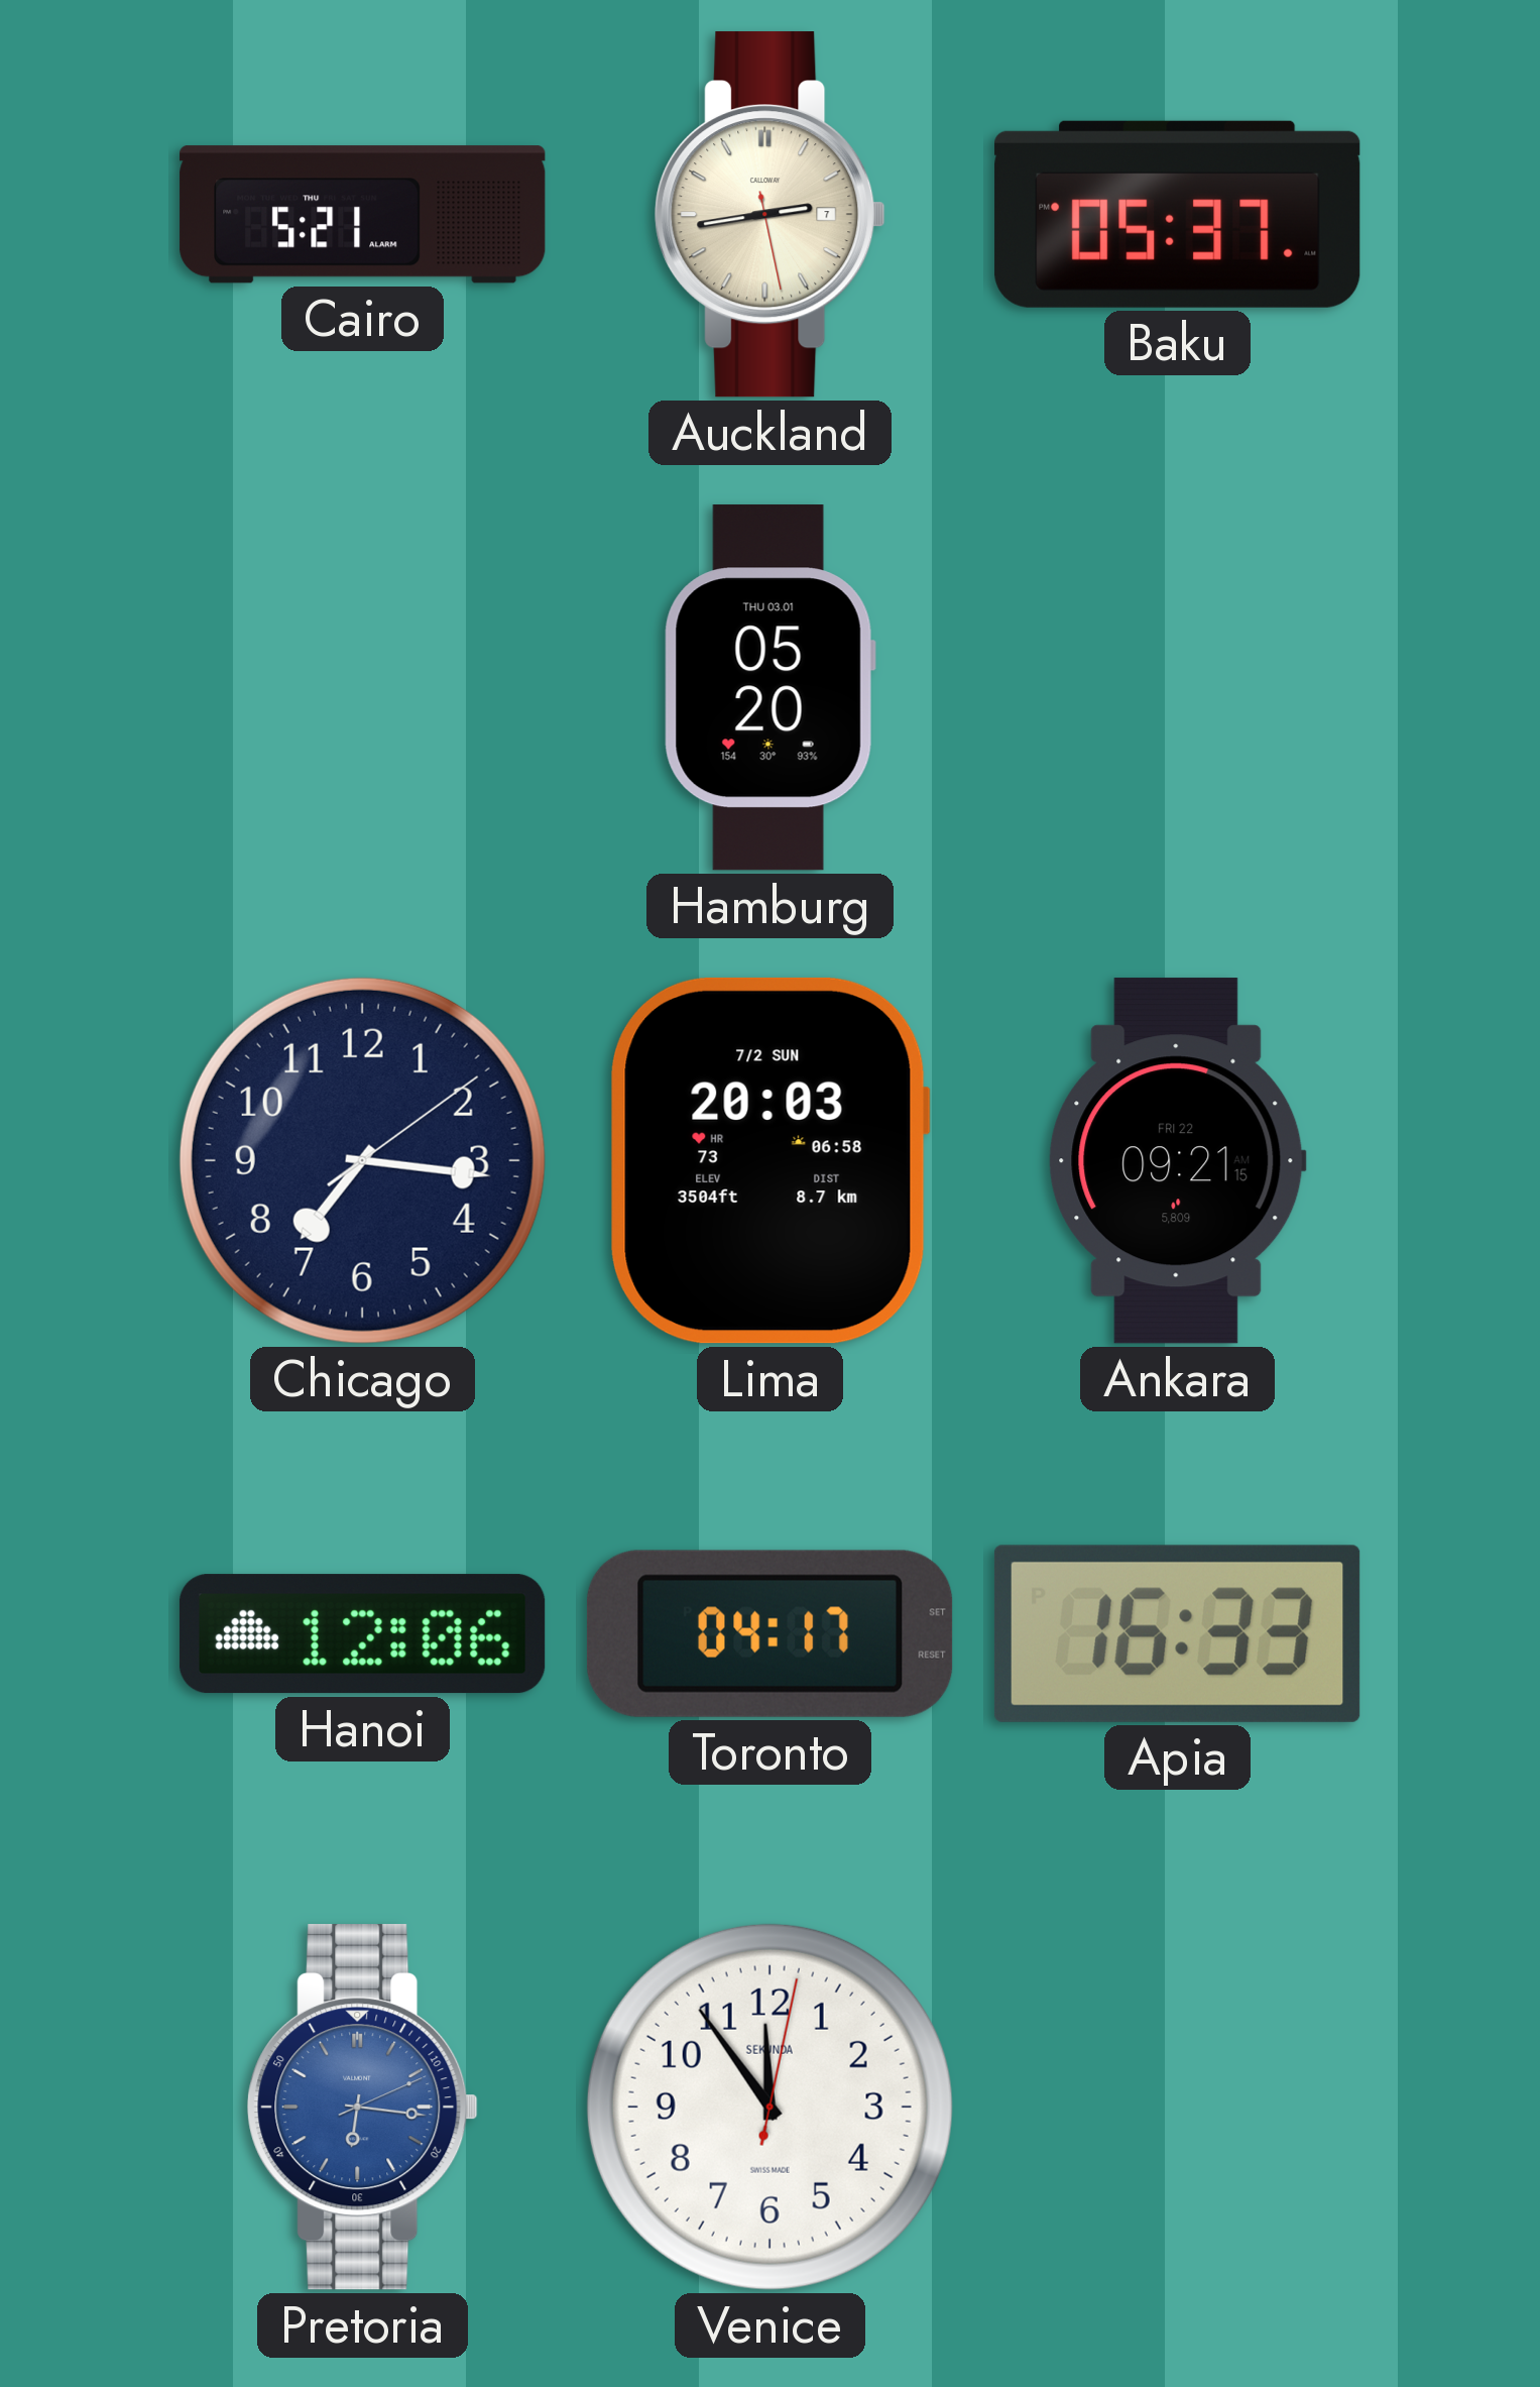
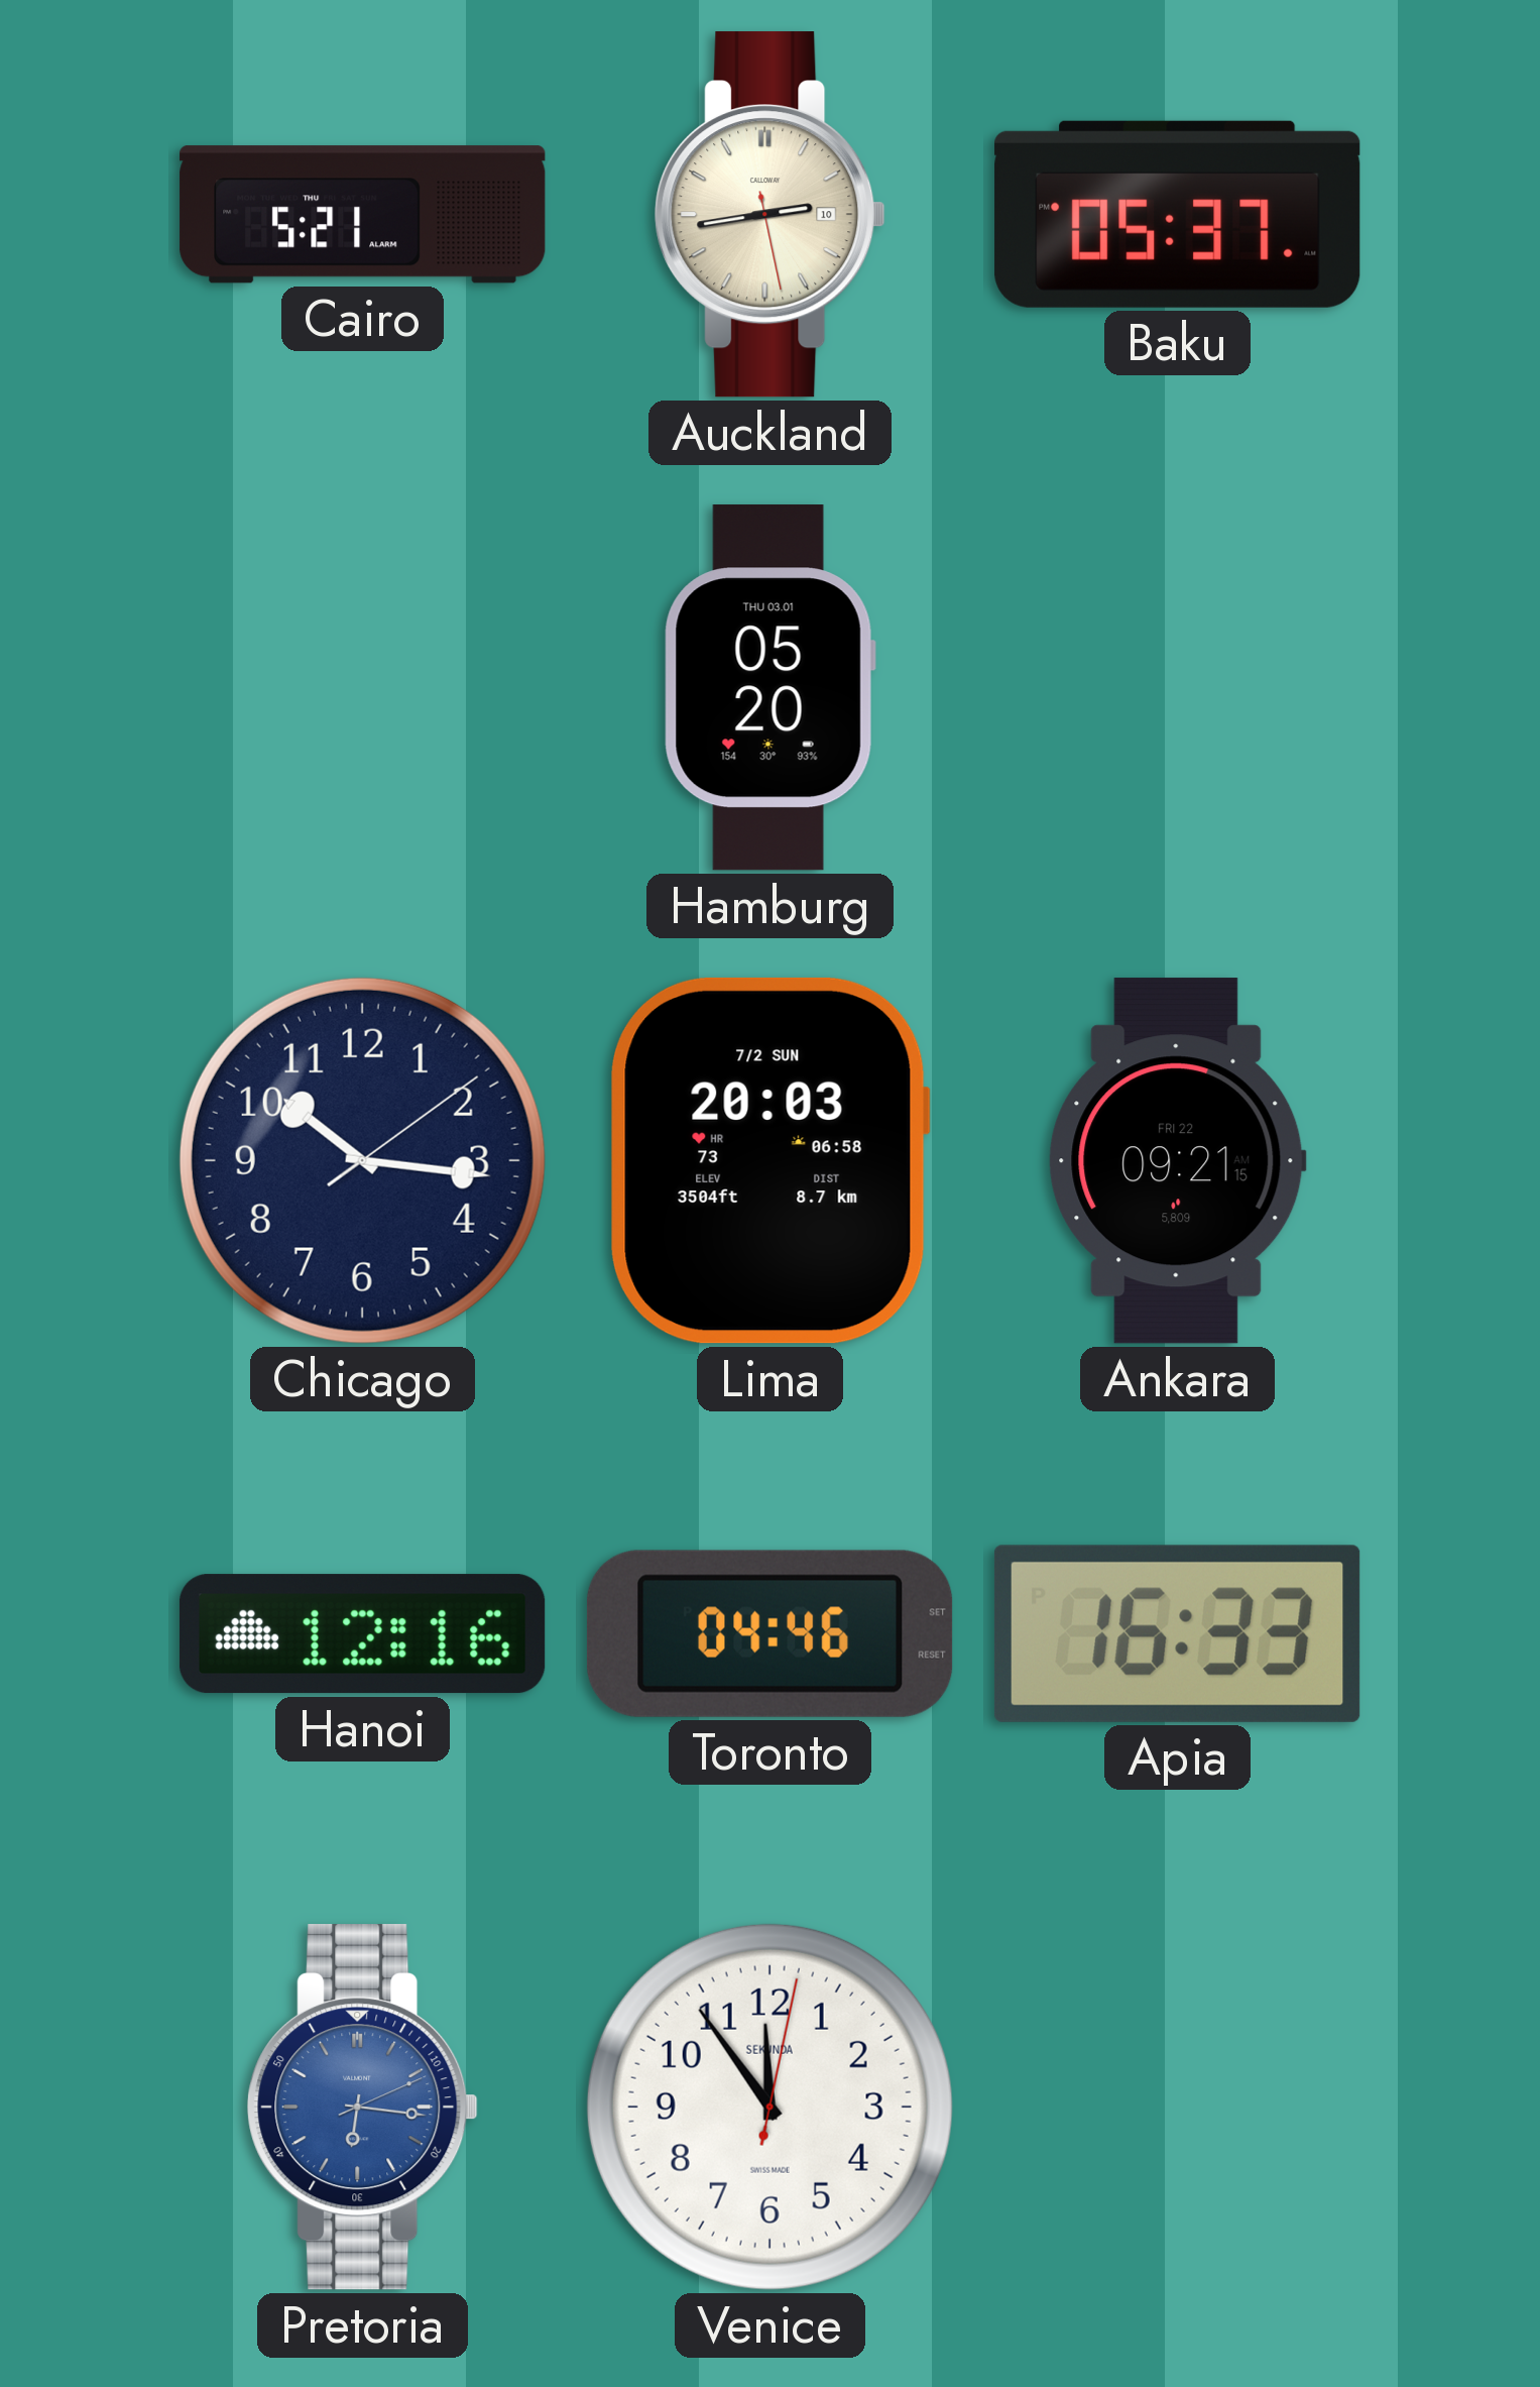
Auckland date: 7 -> 10
Chicago: 7:16 -> 10:16
Hanoi: 12:06 -> 12:16
Toronto: 04:17 -> 04:46
